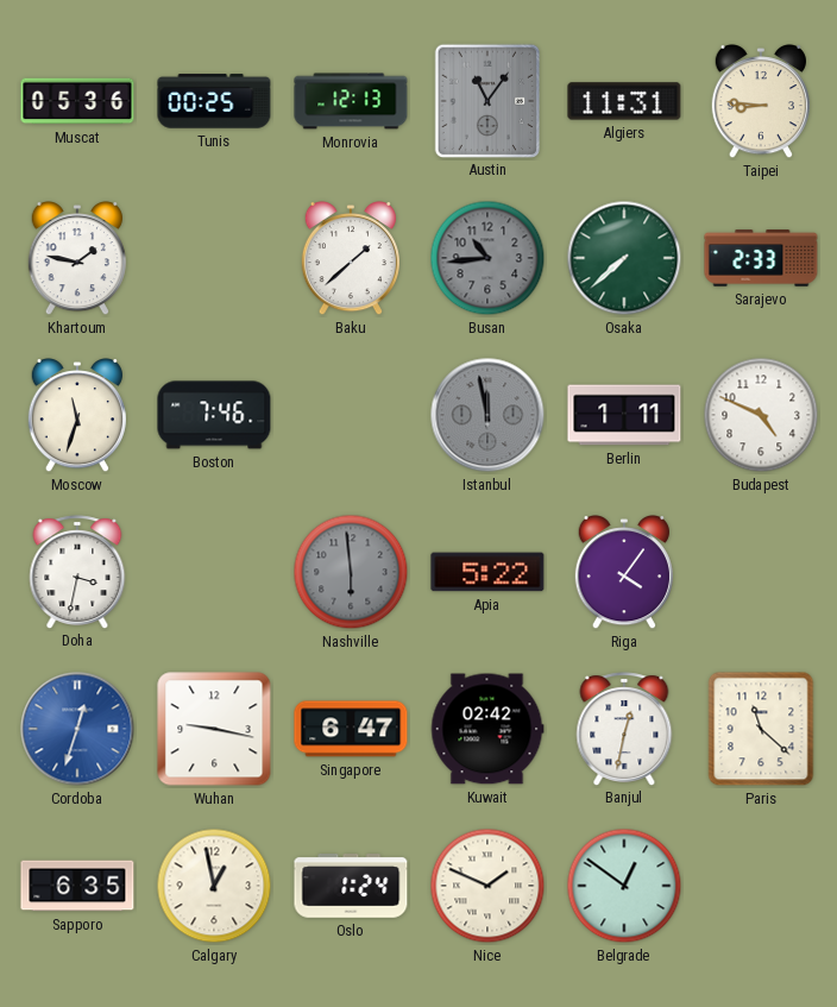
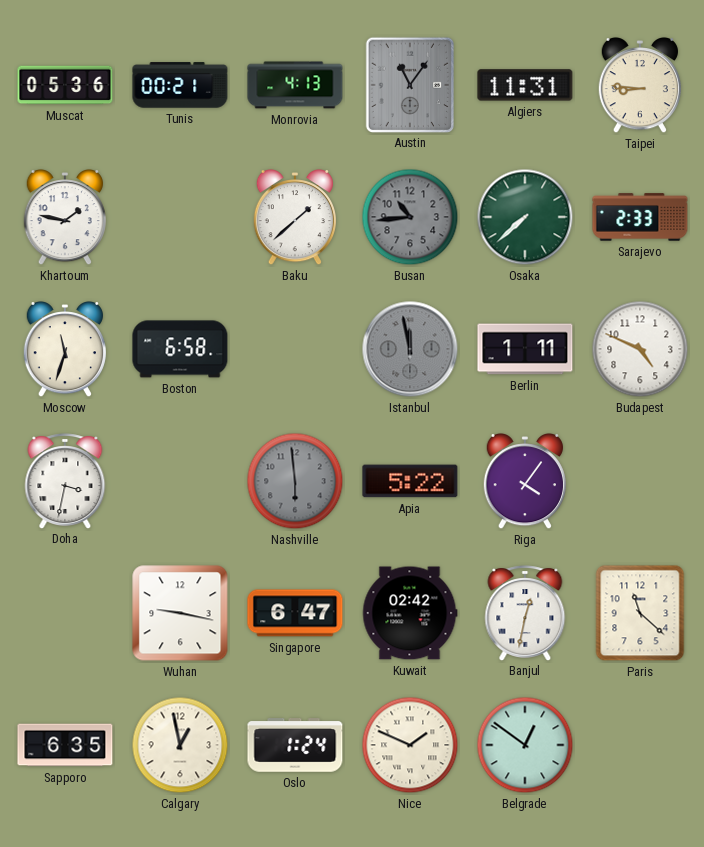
Tunis: 00:25 -> 00:21
Monrovia: 12:13 -> 4:13
Boston: 7:46 -> 6:58
Cordoba: 12:33 -> none
